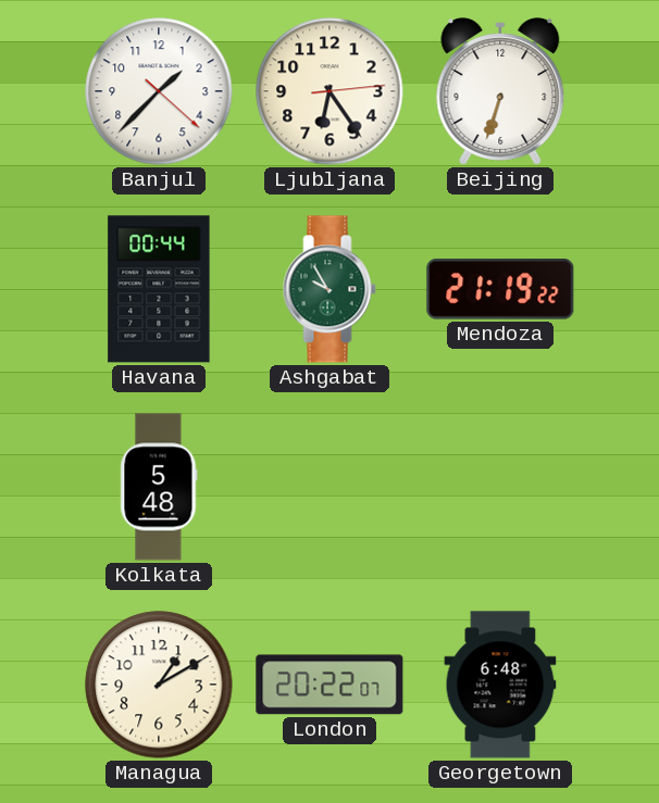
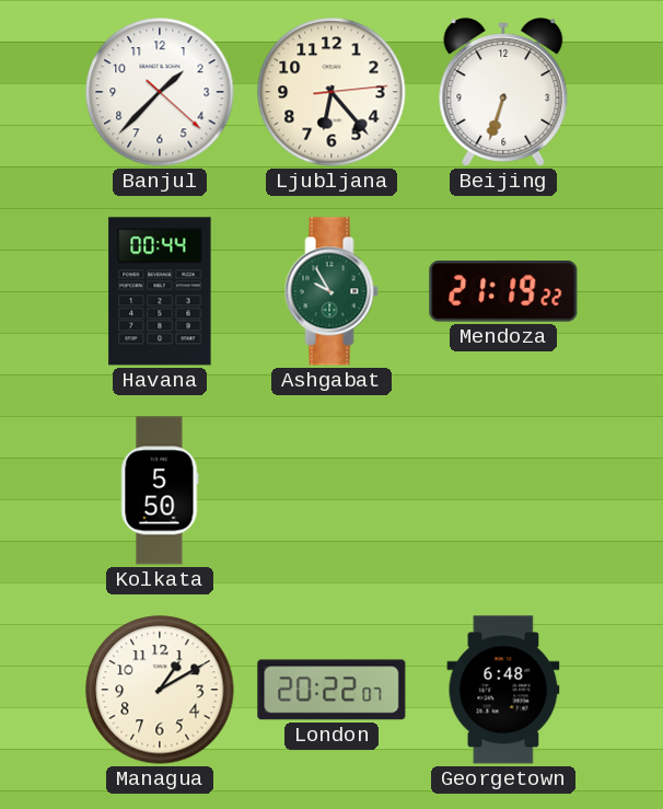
Ljubljana: 6:24 -> 6:23
Kolkata: 5:48 -> 5:50
